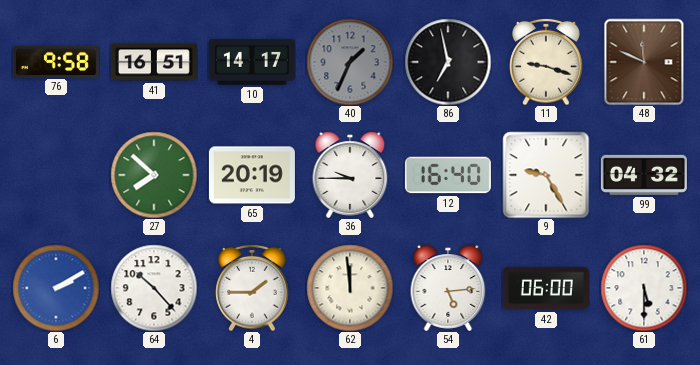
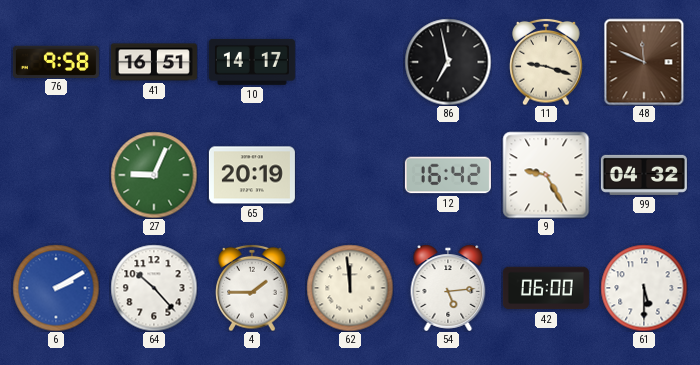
40: 1:34 -> none
27: 7:52 -> 9:04
36: 9:45 -> none
12: 16:40 -> 16:42
